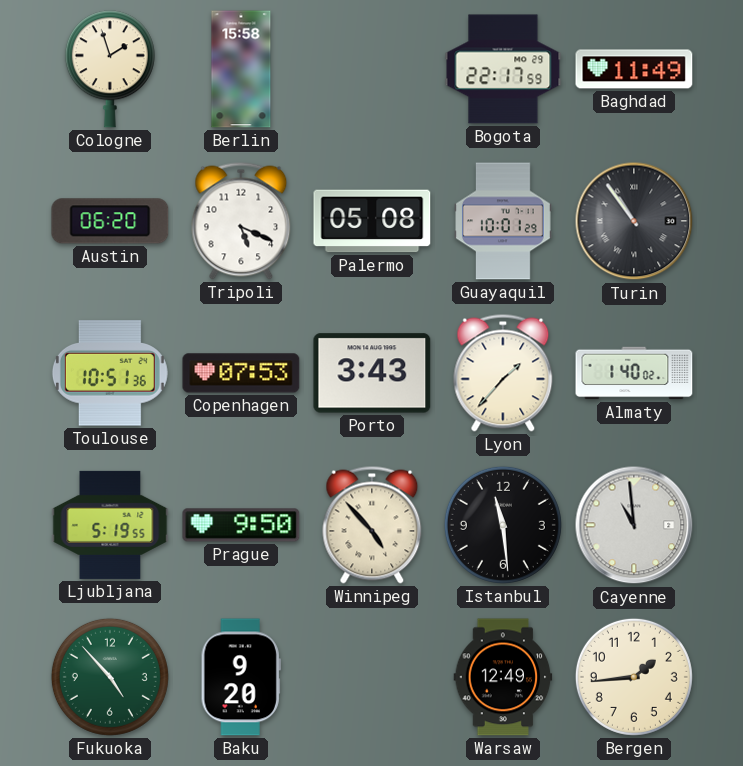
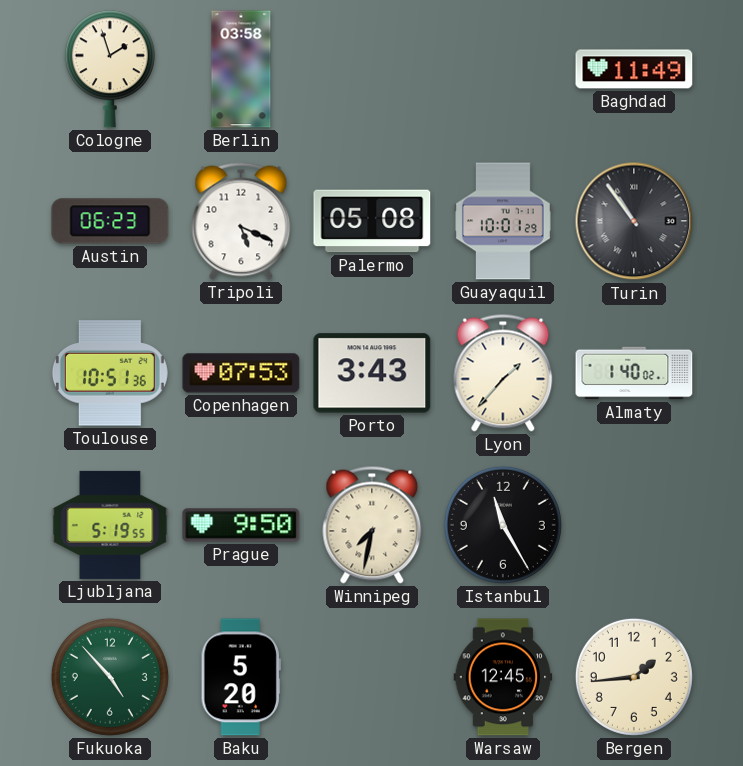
Berlin: 15:58 -> 03:58
Bogota: 22:17 -> none
Austin: 06:20 -> 06:23
Winnipeg: 4:53 -> 7:32
Istanbul: 11:29 -> 11:25
Cayenne: 10:59 -> none
Baku: 9:20 -> 5:20
Warsaw: 12:49 -> 12:45
